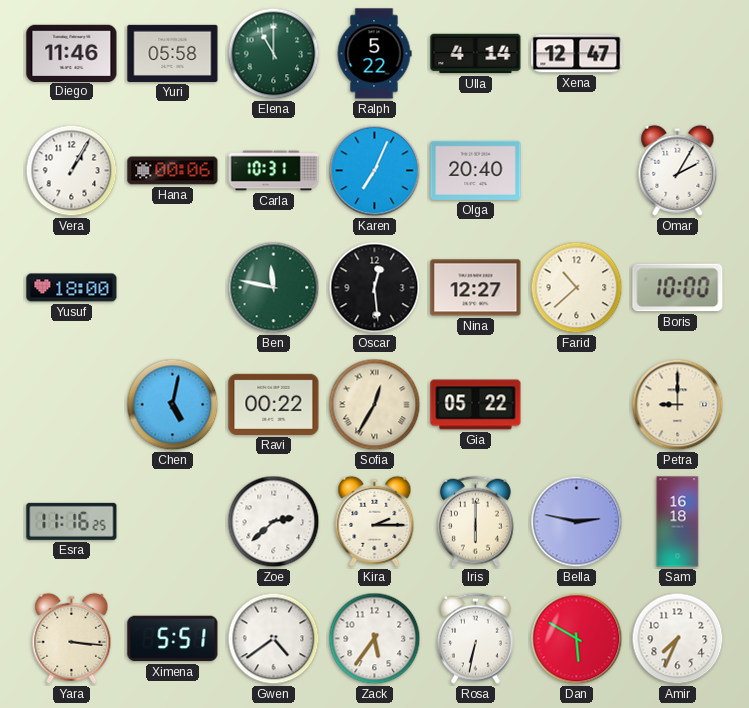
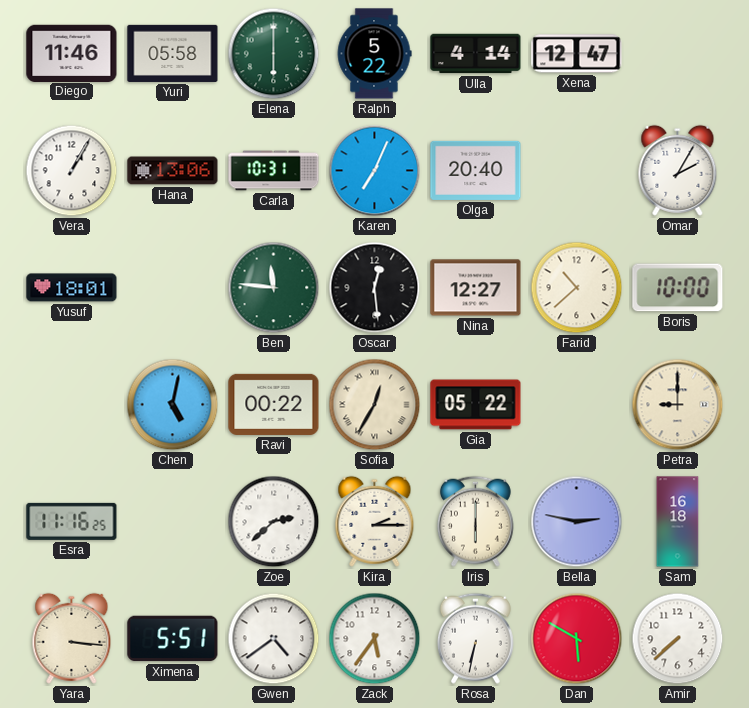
Elena: 11:00 -> 6:00
Hana: 00:06 -> 13:06
Yusuf: 18:00 -> 18:01
Ben: 11:47 -> 11:46
Amir: 7:34 -> 7:38
